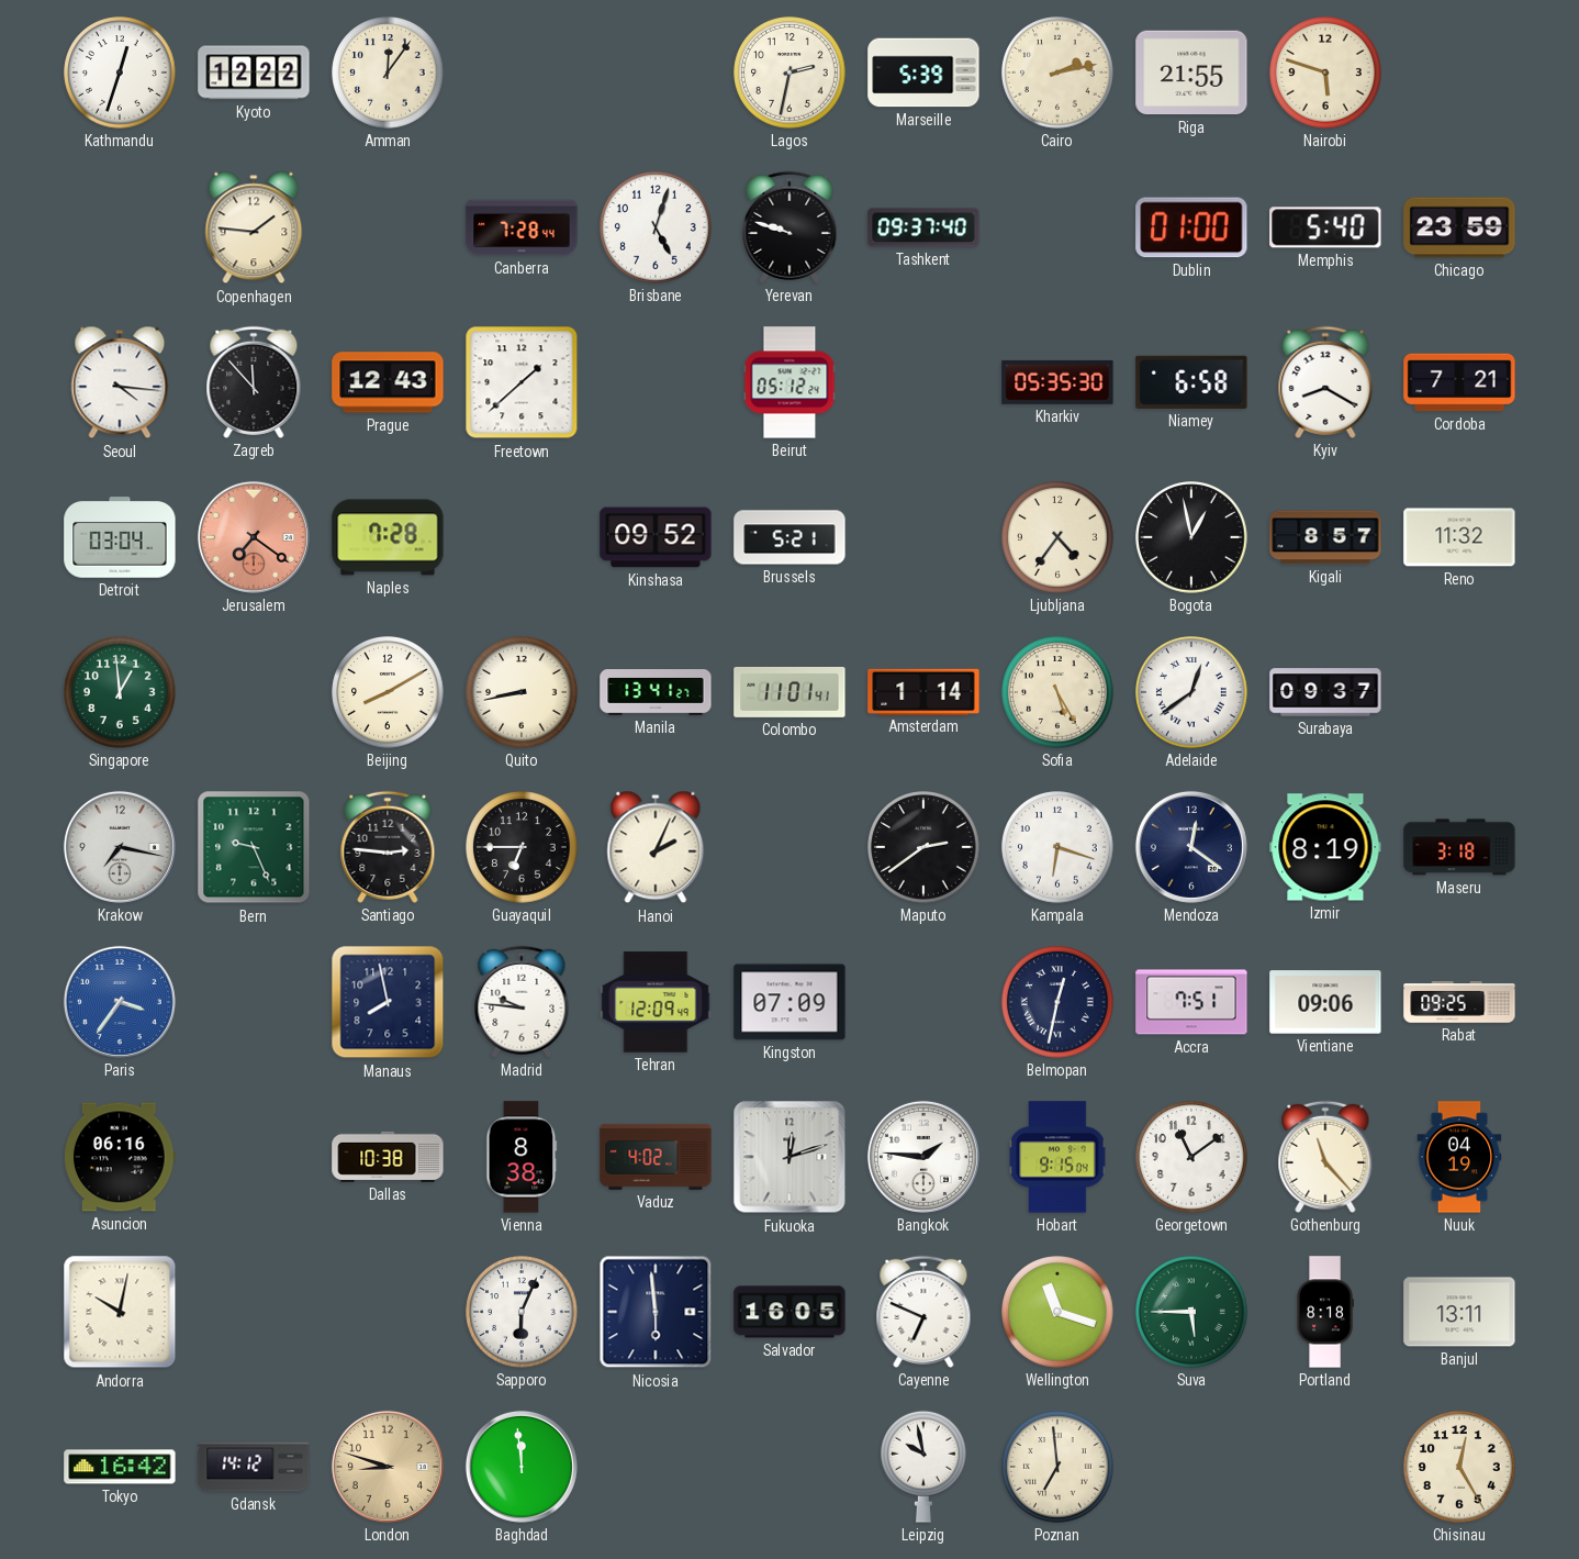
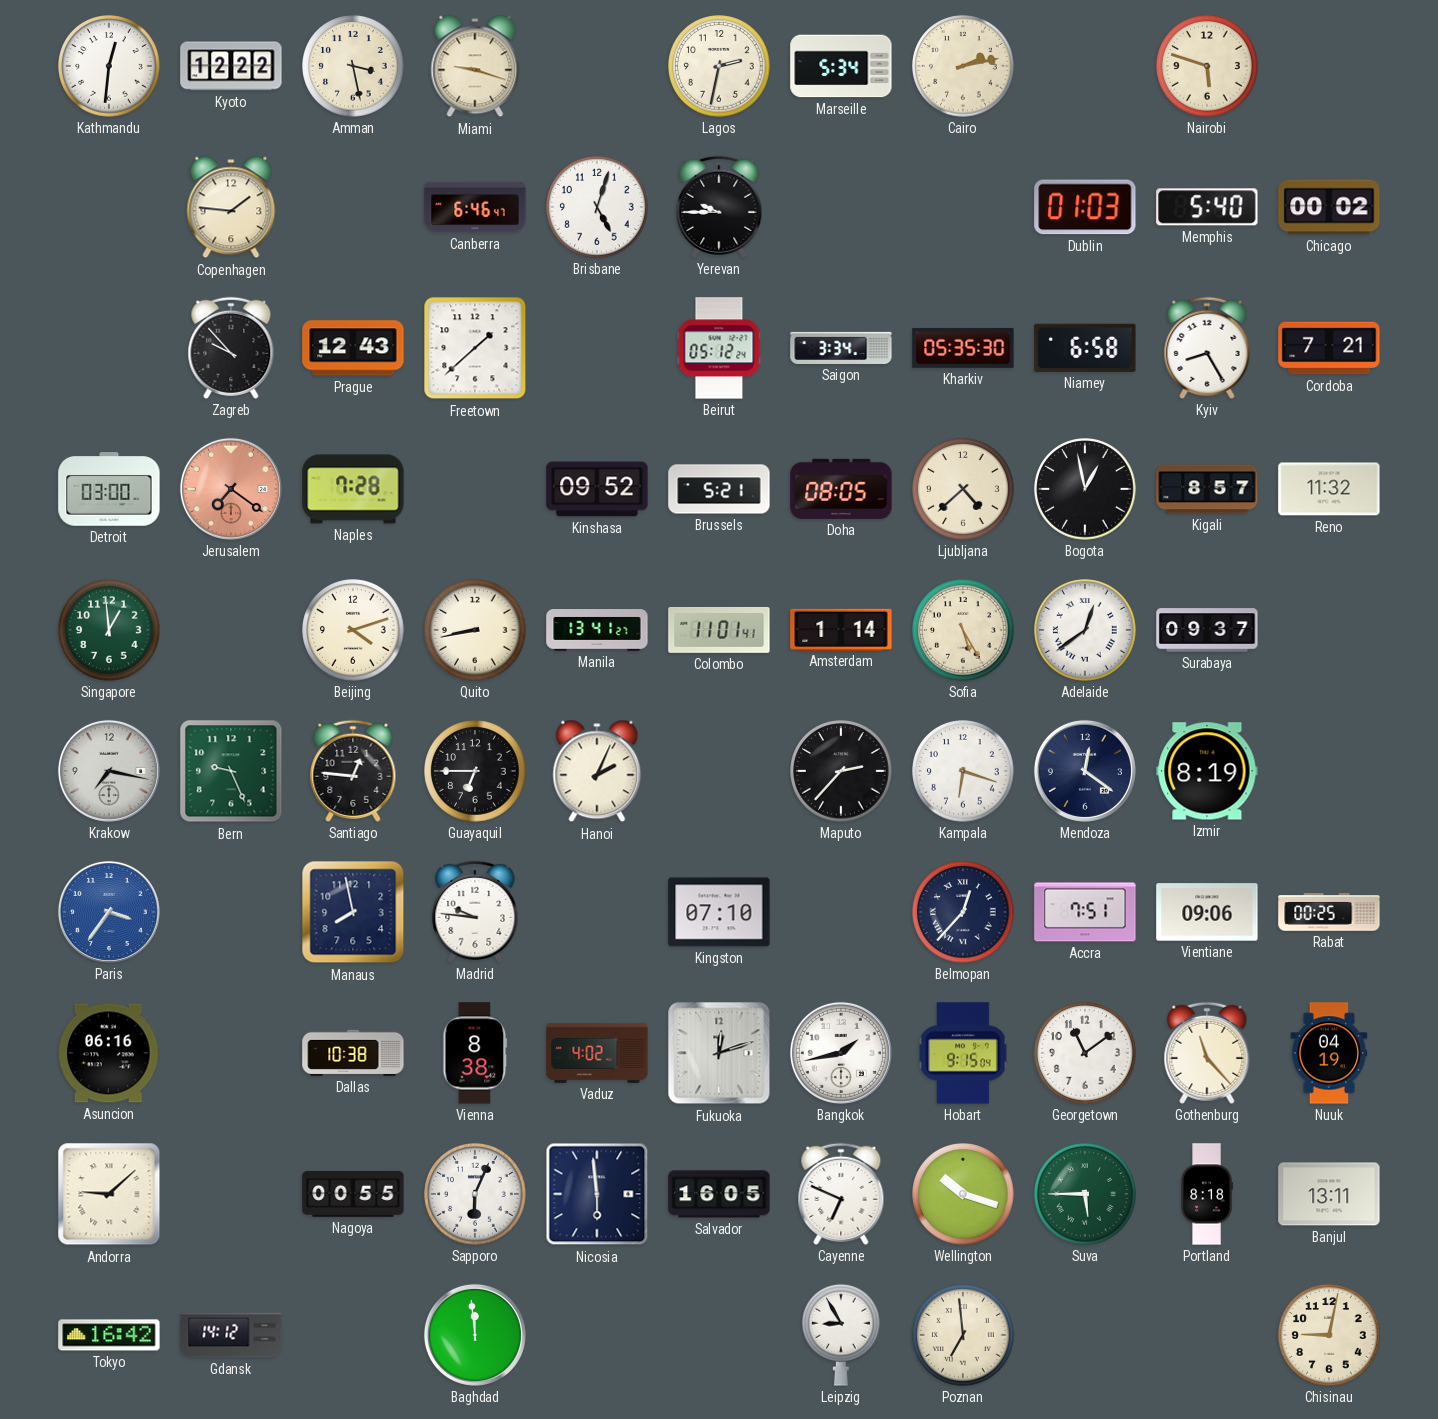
Kathmandu: 12:33 -> 12:31
Amman: 12:06 -> 3:28
Miami: none -> 9:18
Marseille: 5:39 -> 5:34
Riga: 21:55 -> none
Canberra: 7:28 -> 6:46
Yerevan: 9:48 -> 9:45
Tashkent: 09:37 -> none
Dublin: 01:00 -> 01:03
Chicago: 23:59 -> 00:02
Seoul: 4:16 -> none
Zagreb: 11:53 -> 9:53
Saigon: none -> 3:34
Kyiv: 8:20 -> 8:25
Detroit: 03:04 -> 03:00
Doha: none -> 08:05
Ljubljana: 4:36 -> 4:38
Beijing: 8:10 -> 4:12
Santiago: 2:46 -> 12:46
Maputo: 2:39 -> 2:37
Maseru: 3:18 -> none
Tehran: 12:09 -> none
Kingston: 07:09 -> 07:10
Belmopan: 12:32 -> 12:37
Rabat: 09:25 -> 00:25
Bangkok: 1:46 -> 1:43
Andorra: 10:02 -> 9:08
Nagoya: none -> 00:55
Wellington: 11:18 -> 10:18
London: 8:48 -> none
Leipzig: 9:58 -> 8:55
Chisinau: 12:25 -> 9:02
